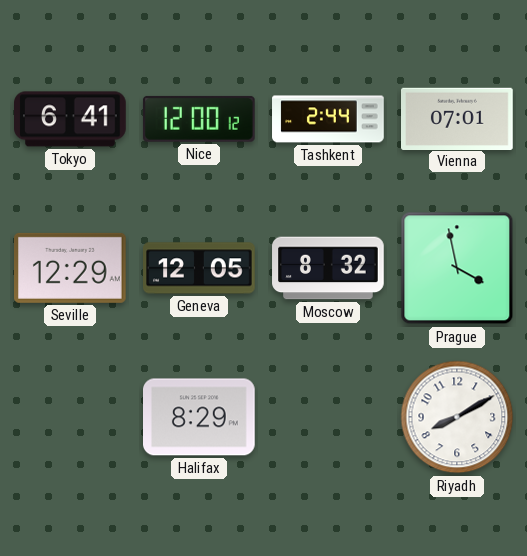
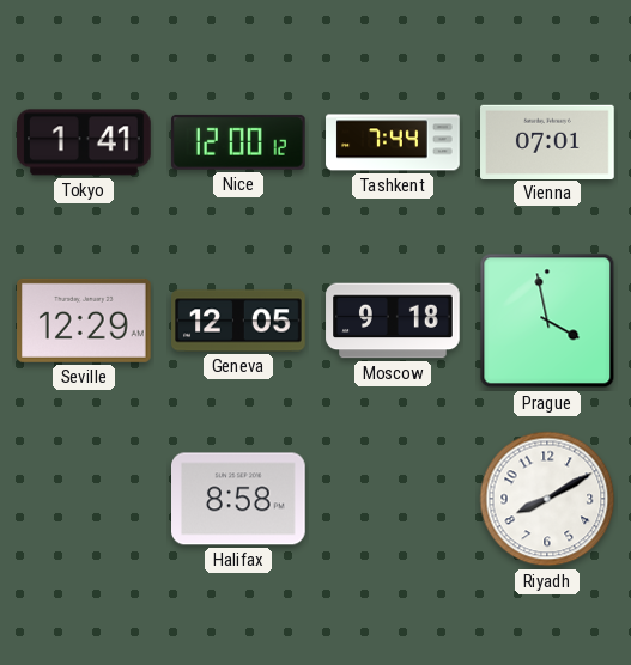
Tokyo: 6:41 -> 1:41
Tashkent: 2:44 -> 7:44
Moscow: 8:32 -> 9:18
Halifax: 8:29 -> 8:58
